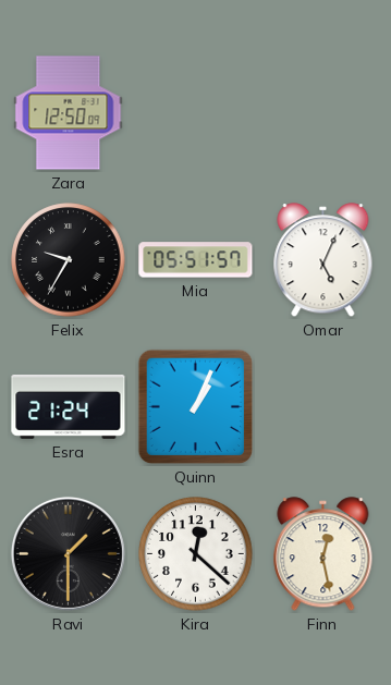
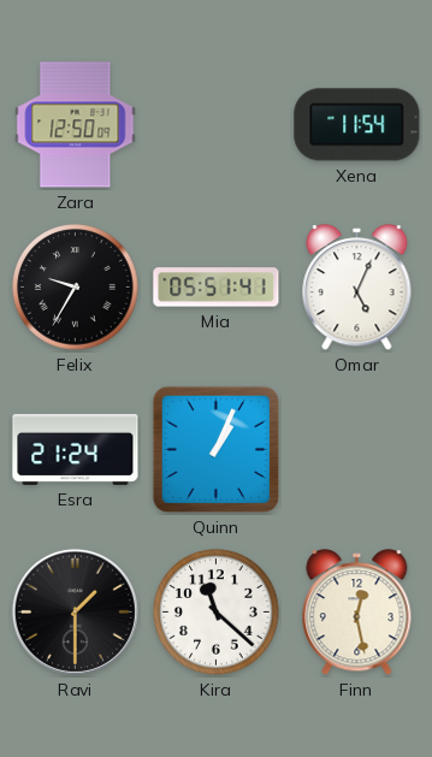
Xena: none -> 11:54
Mia: 05:51:57 -> 05:51:41
Kira: 12:22 -> 11:22
